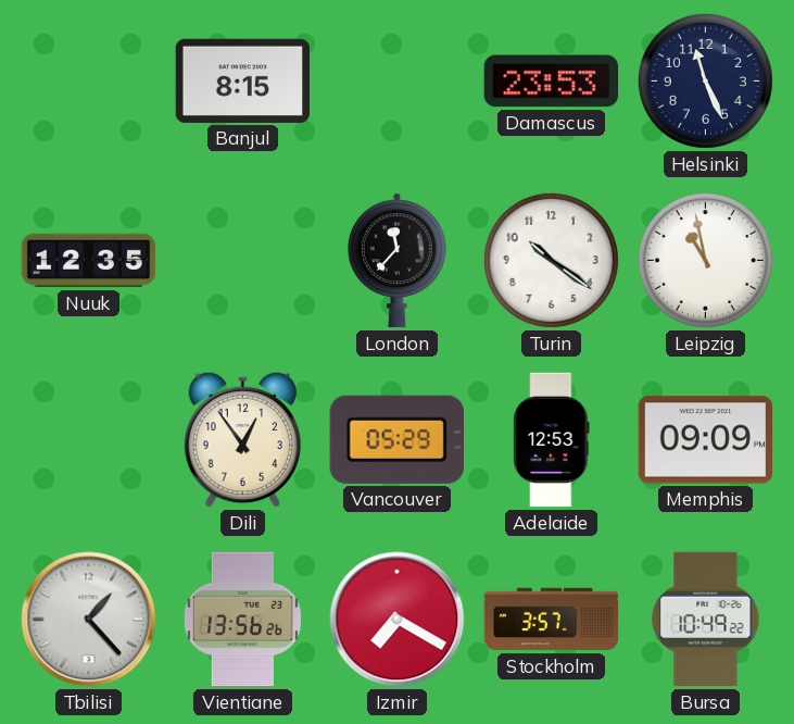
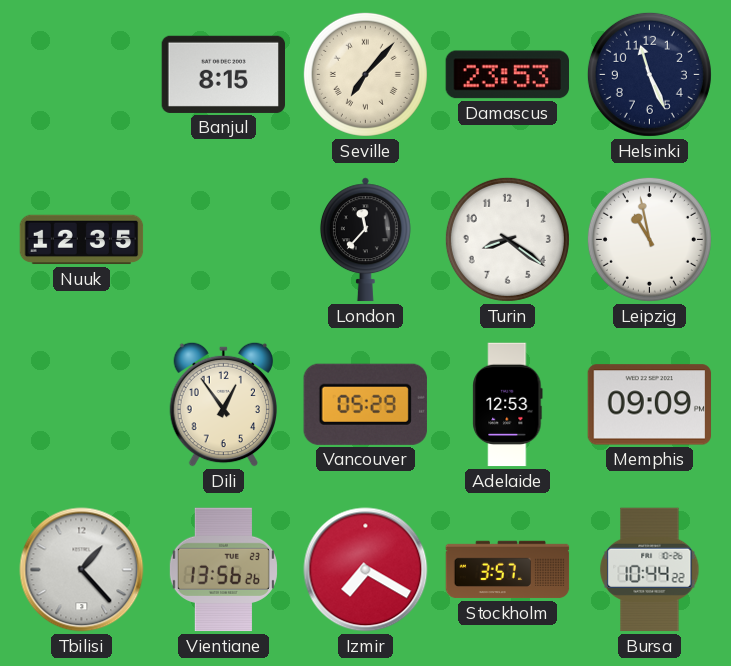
Seville: none -> 7:07
Turin: 10:21 -> 8:21
Bursa: 10:49 -> 10:44
